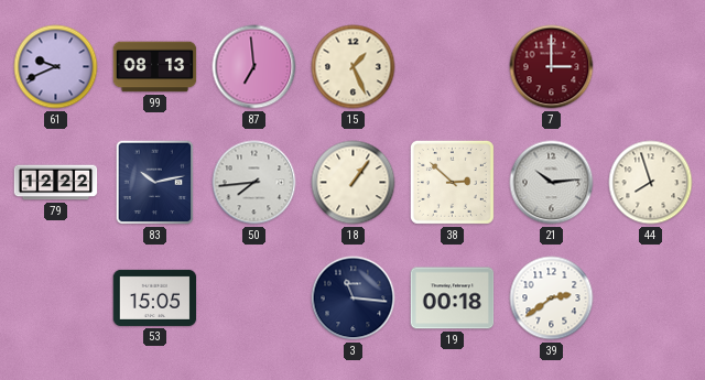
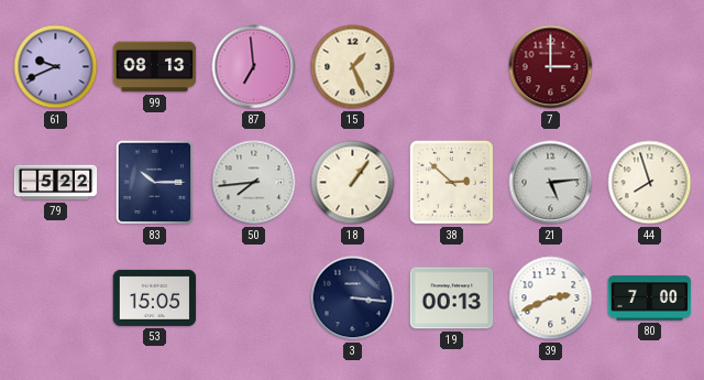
79: 12:22 -> 5:22
83: 10:13 -> 10:15
21: 10:14 -> 5:14
3: 11:16 -> 3:16
19: 00:18 -> 00:13
39: 2:39 -> 2:41
80: none -> 7:00
